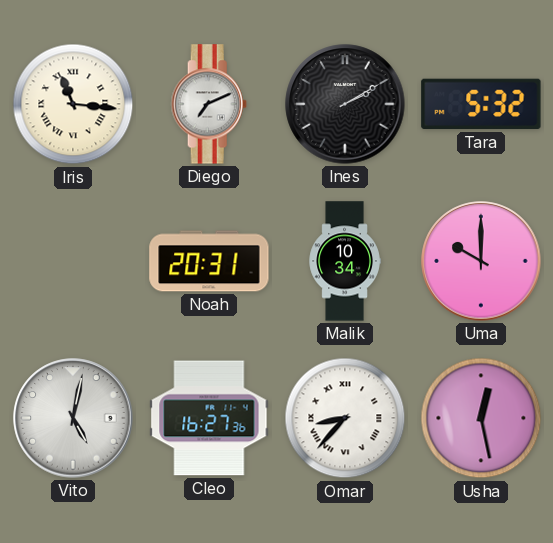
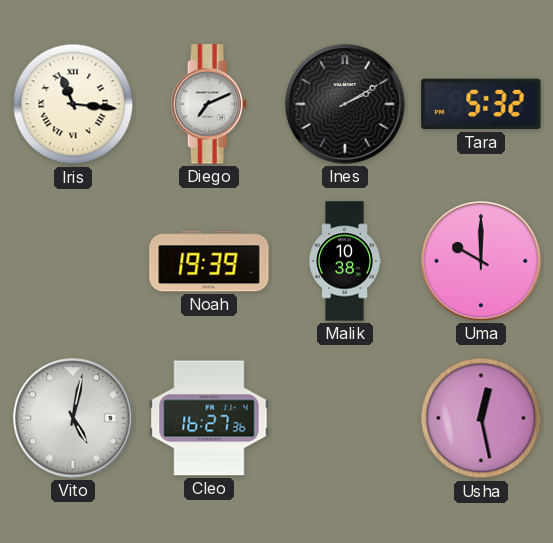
Noah: 20:31 -> 19:39
Malik: 10:34 -> 10:38
Omar: 8:37 -> none
